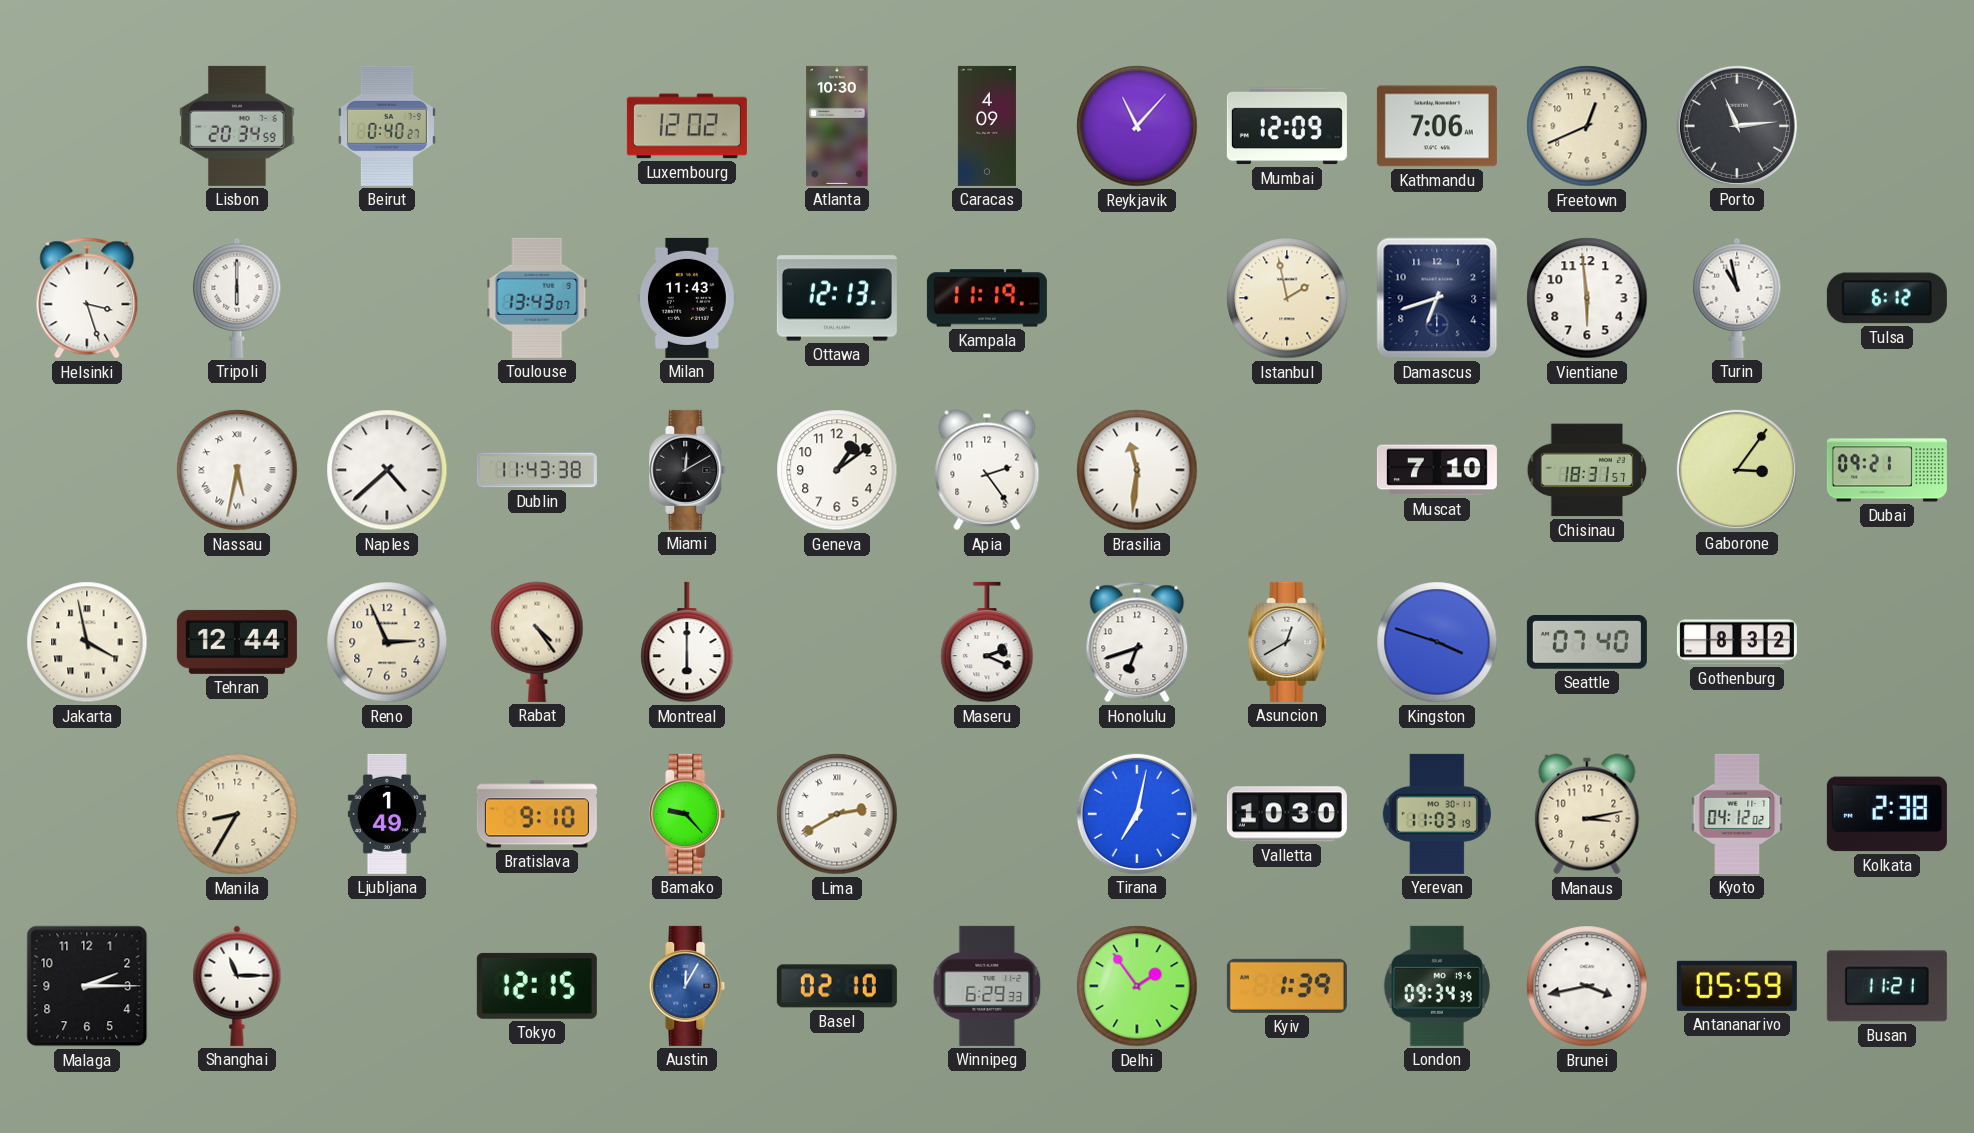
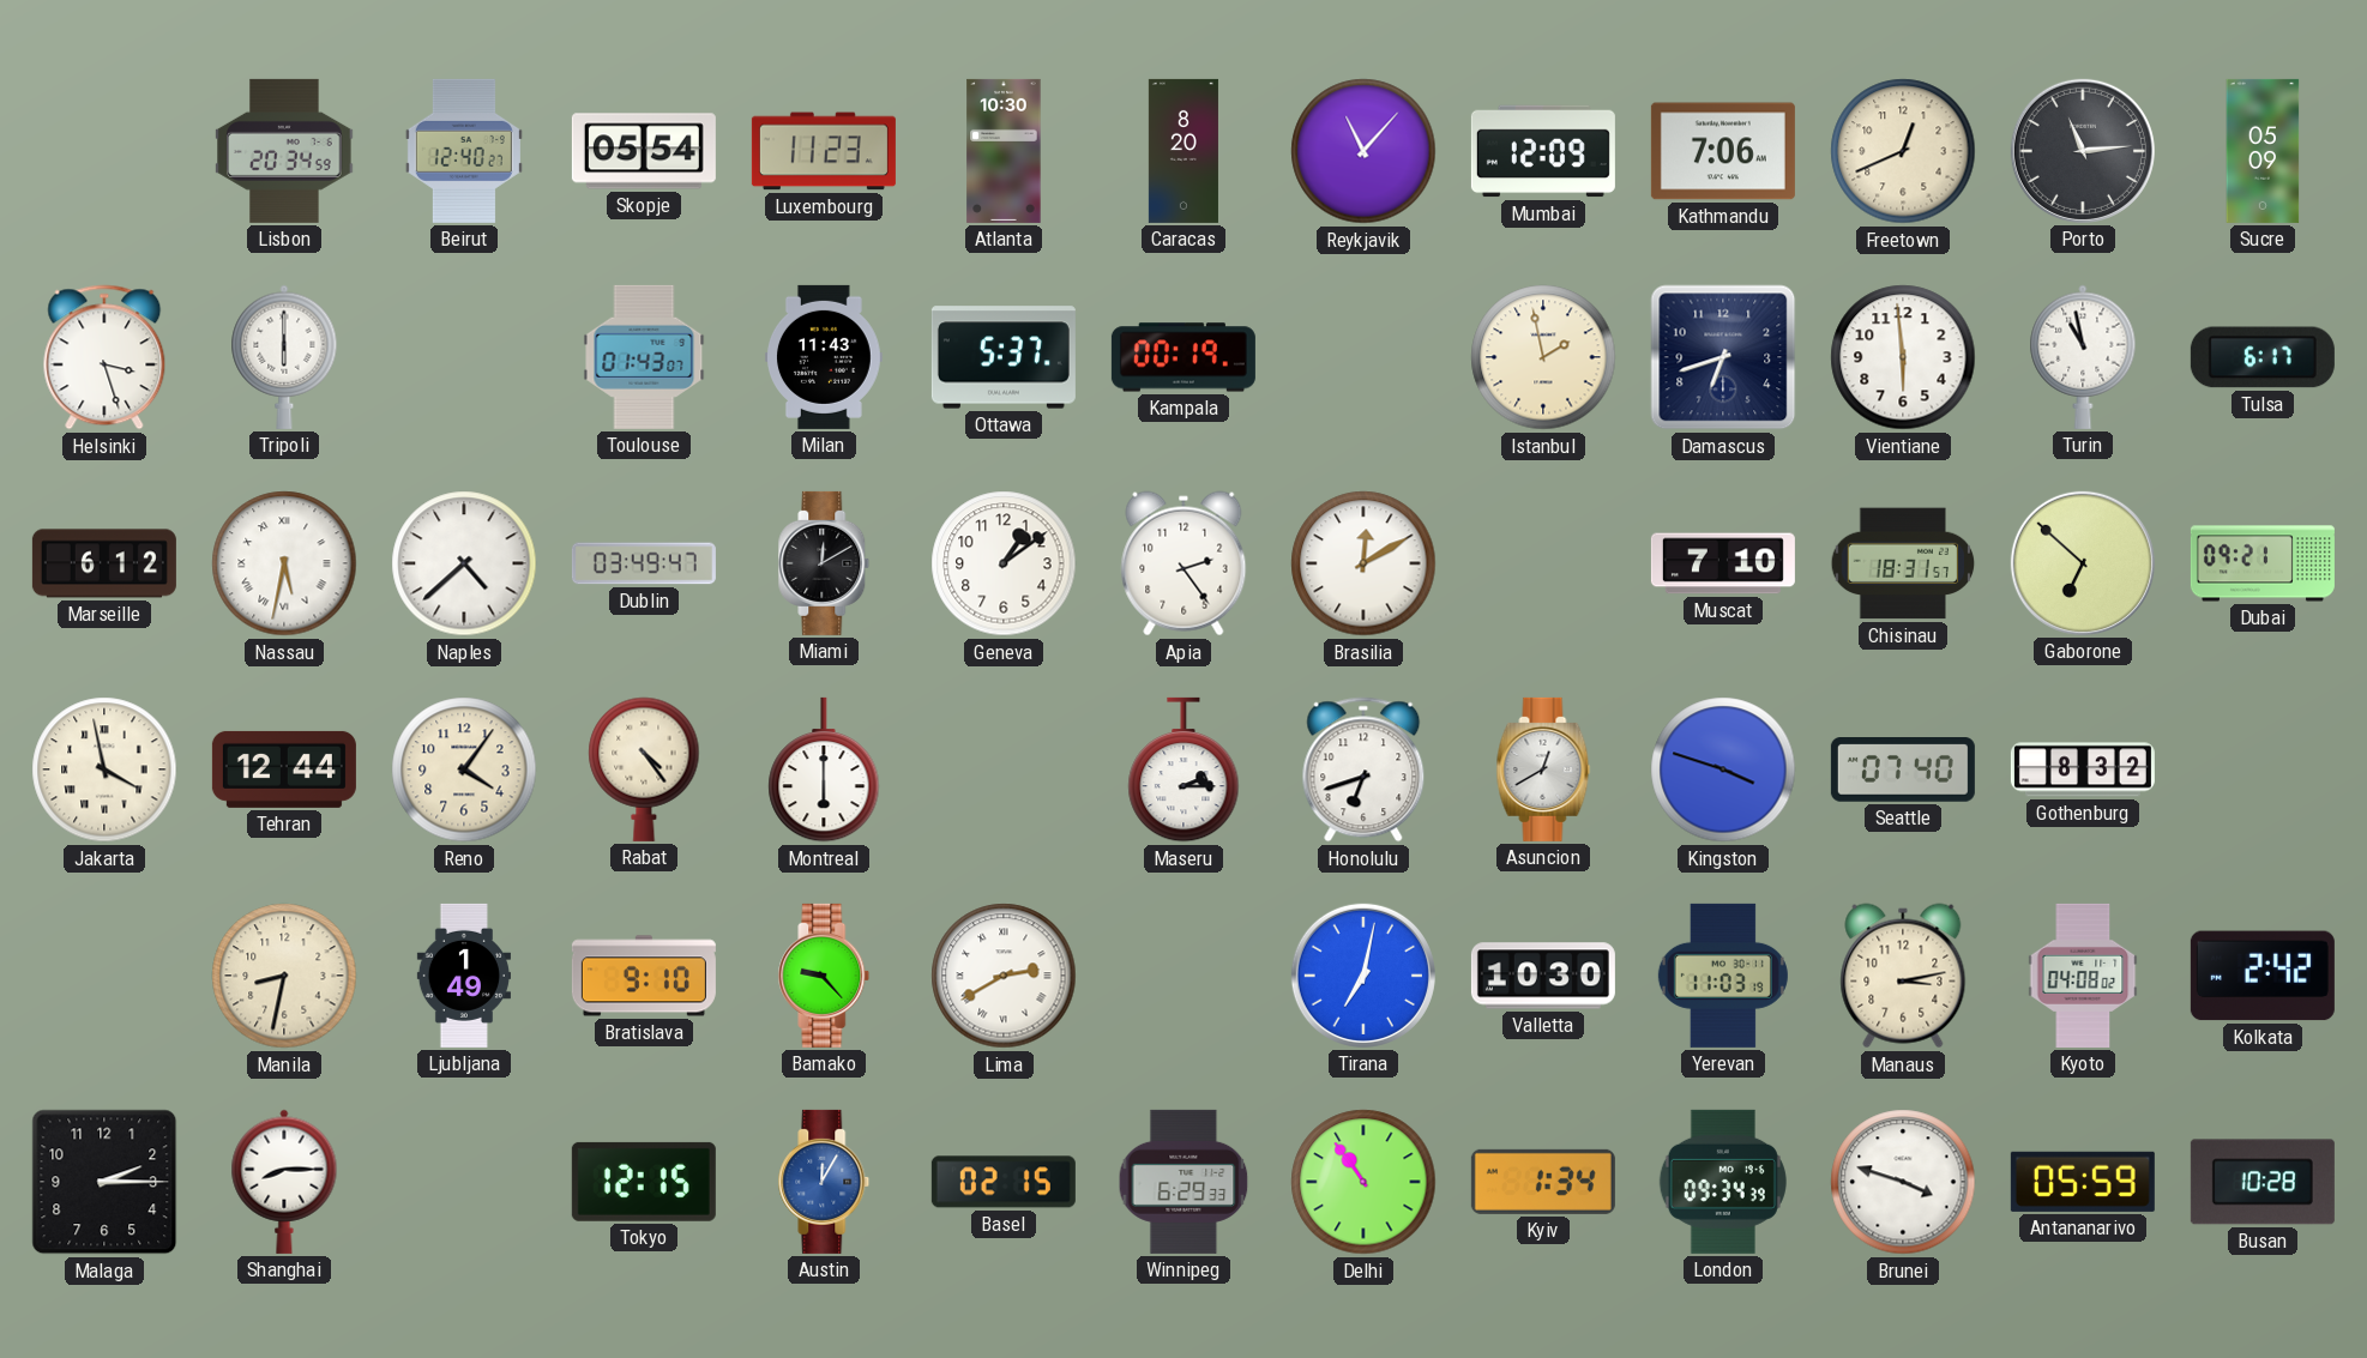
Beirut: 0:40 -> 12:40
Skopje: none -> 05:54
Luxembourg: 12:02 -> 11:23
Caracas: 4:09 -> 8:20
Sucre: none -> 05:09
Toulouse: 13:43 -> 01:43
Ottawa: 12:13 -> 5:37
Kampala: 11:19 -> 00:19
Tulsa: 6:12 -> 6:17
Marseille: none -> 6:12
Dublin: 11:43 -> 03:49
Brasilia: 11:31 -> 12:10
Gaborone: 3:06 -> 6:52
Reno: 2:56 -> 4:06
Maseru: 2:19 -> 2:15
Manila: 8:35 -> 8:32
Kyoto: 04:12 -> 04:08
Kolkata: 2:38 -> 2:42
Shanghai: 11:15 -> 8:15
Basel: 02:10 -> 02:15
Delhi: 1:54 -> 10:54
Kyiv: 1:39 -> 1:34
Brunei: 3:43 -> 3:48
Busan: 11:21 -> 10:28
